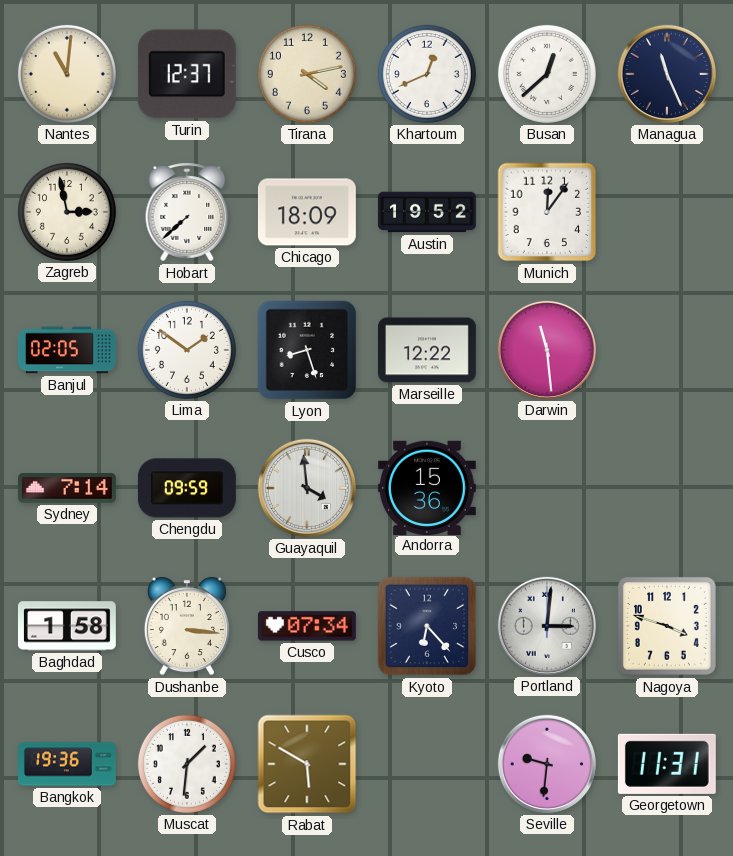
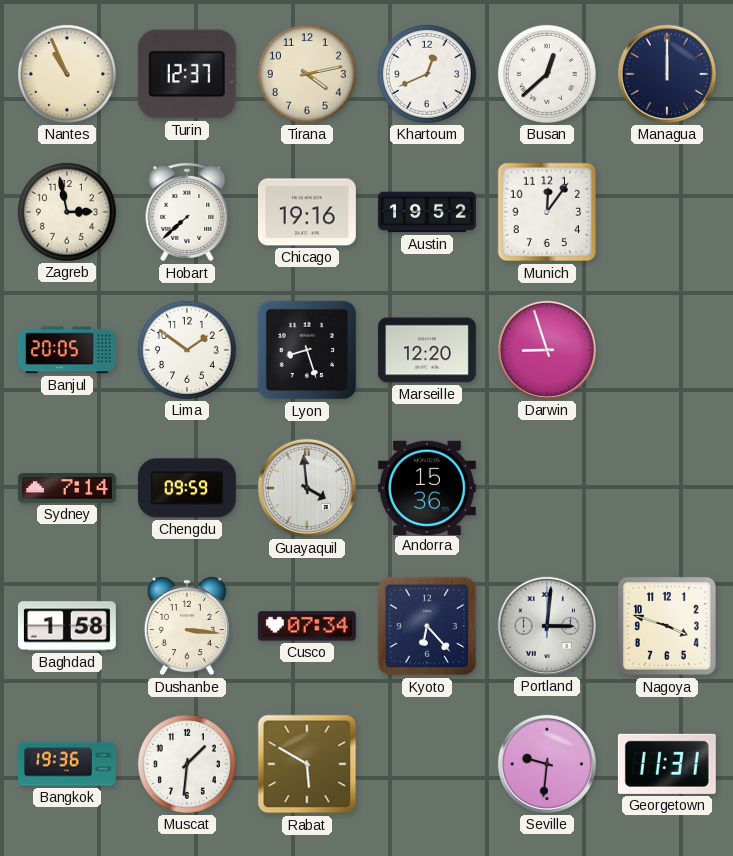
Nantes: 11:01 -> 10:56
Managua: 11:26 -> 12:00
Chicago: 18:09 -> 19:16
Banjul: 02:05 -> 20:05
Marseille: 12:22 -> 12:20
Darwin: 11:29 -> 8:57
